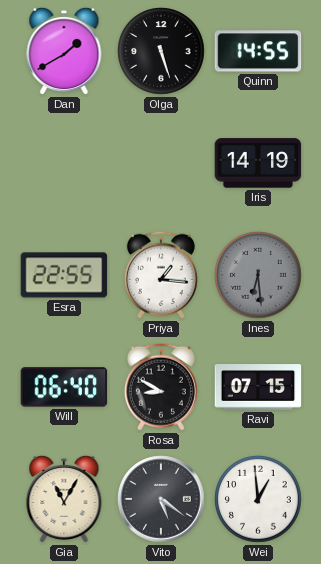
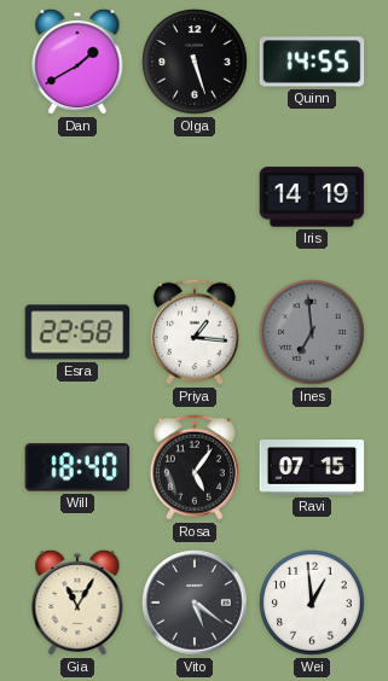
Esra: 22:55 -> 22:58
Ines: 6:29 -> 6:59
Will: 06:40 -> 18:40
Rosa: 8:50 -> 5:06
